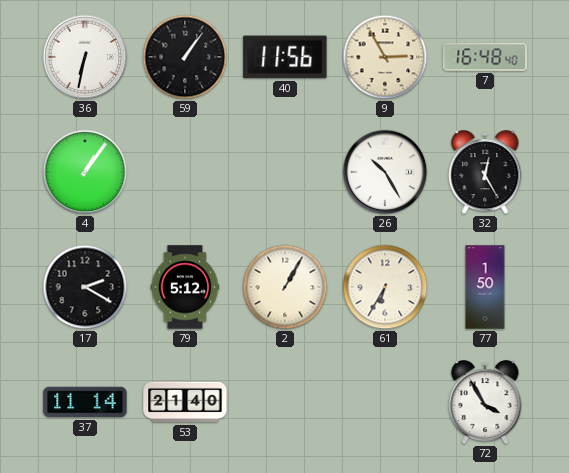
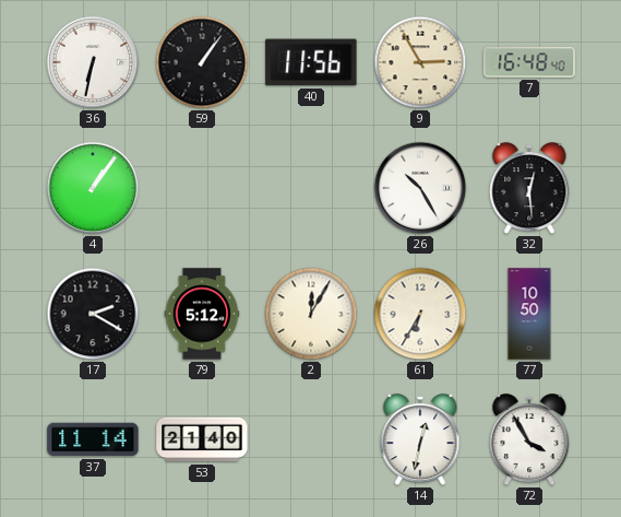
32: 12:25 -> 12:29
2: 1:05 -> 12:05
77: 1:50 -> 10:50
14: none -> 12:32
